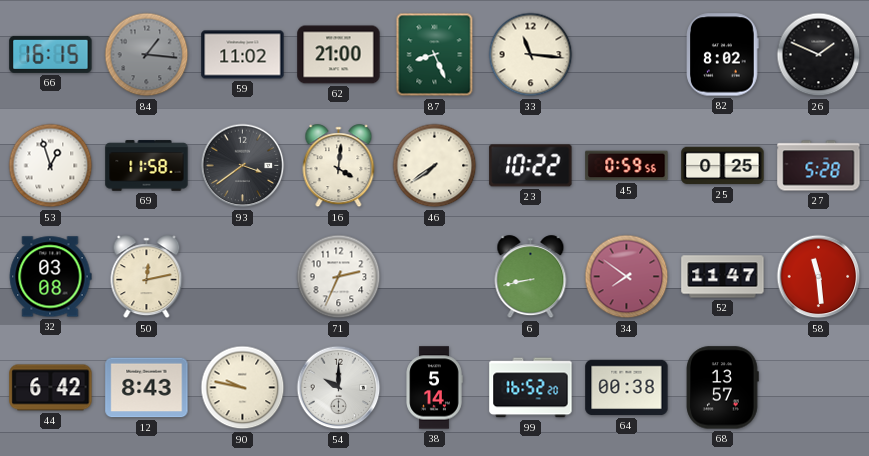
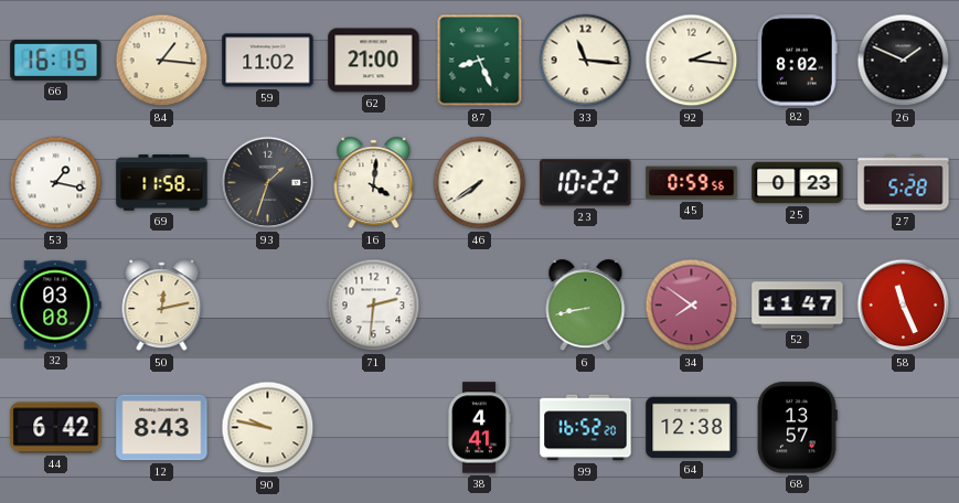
84 dial: grey -> cream
92: none -> 2:16
53: 12:57 -> 1:17
93: 3:39 -> 1:33
25: 0:25 -> 0:23
71: 2:34 -> 2:31
58: 11:29 -> 11:26
54: 10:00 -> none
38: 5:14 -> 4:41
64: 00:38 -> 12:38
